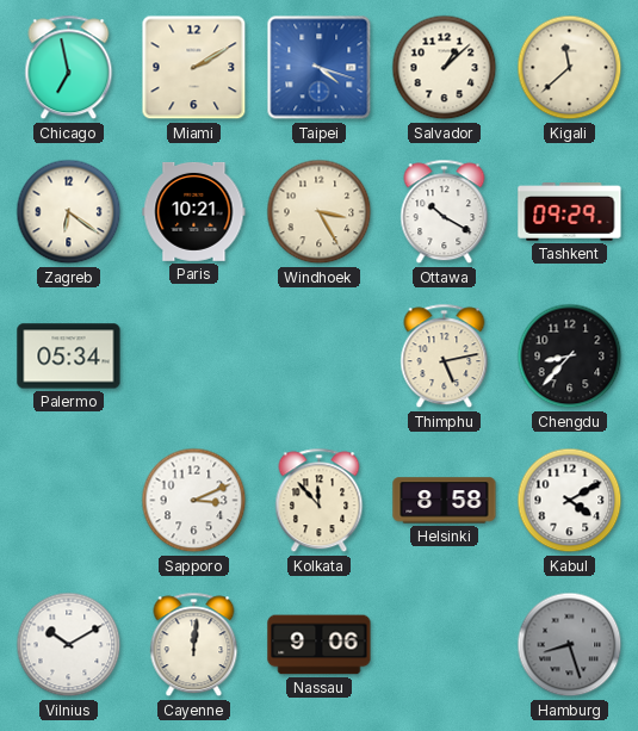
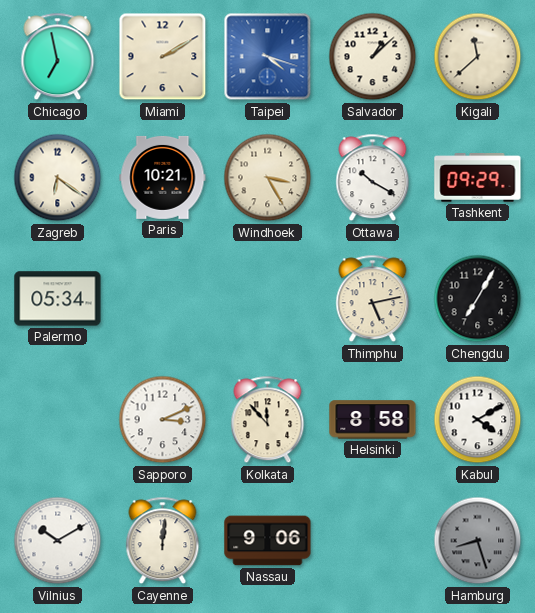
Chengdu: 8:37 -> 7:05
